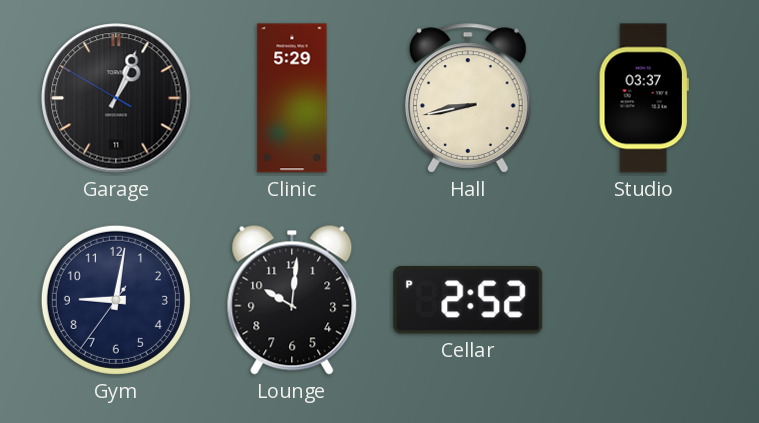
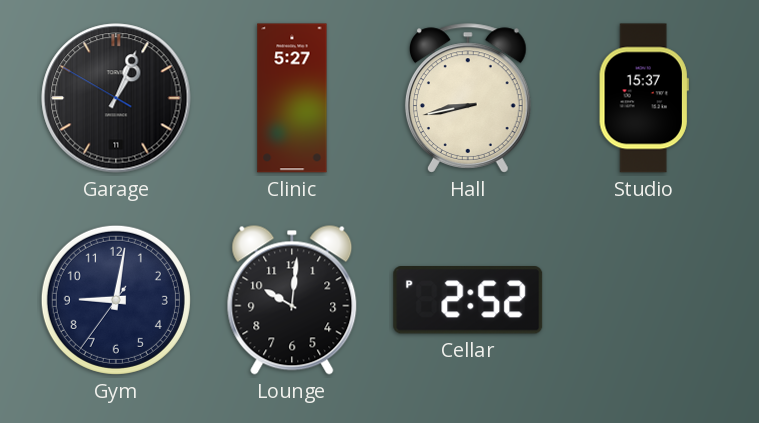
Clinic: 5:29 -> 5:27
Studio: 03:37 -> 15:37
